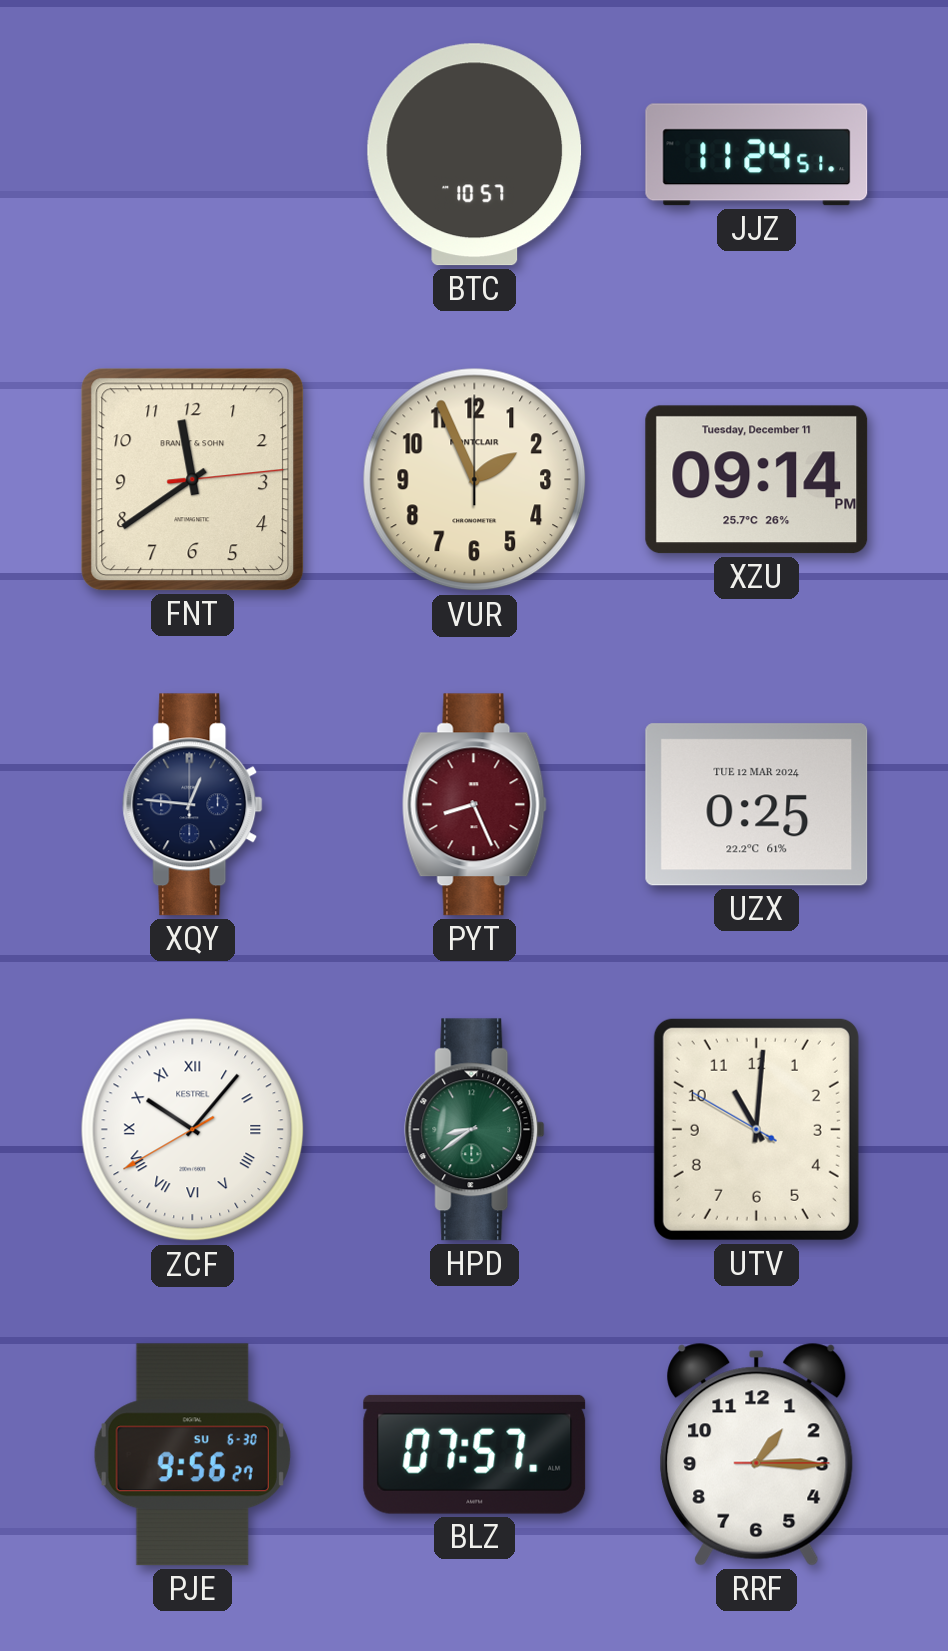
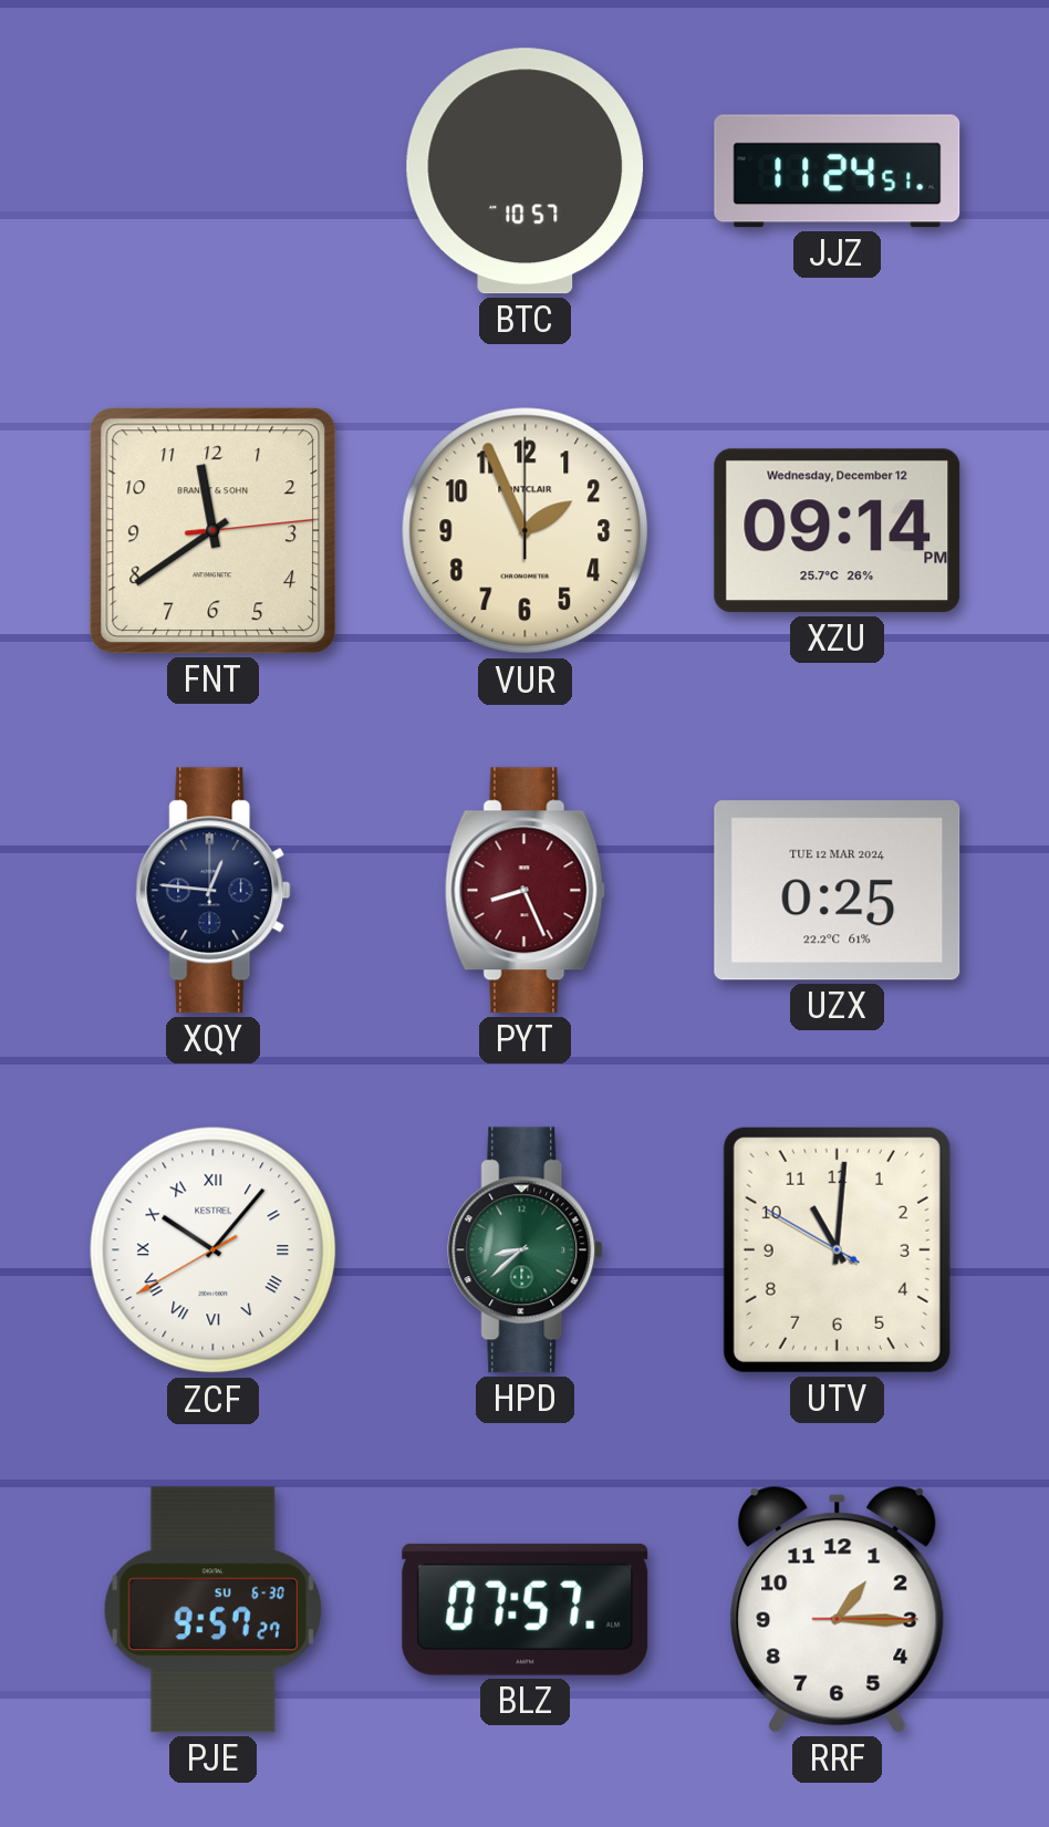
XZU date: Tuesday, December 11 -> Wednesday, December 12
HPD: 8:39 -> 8:38
PJE: 9:56 -> 9:57
